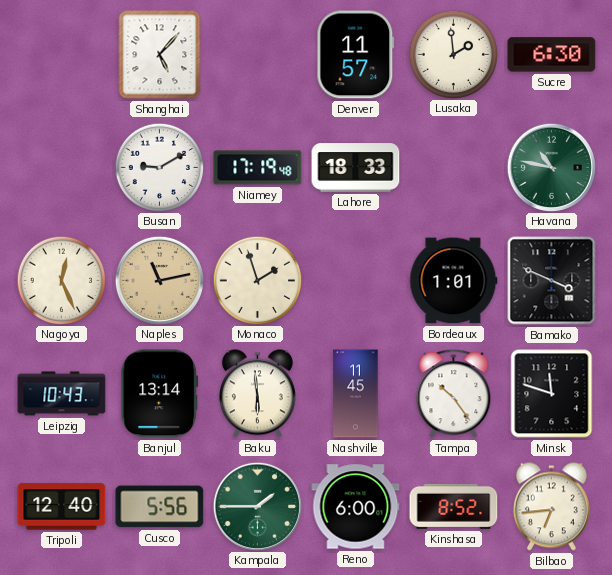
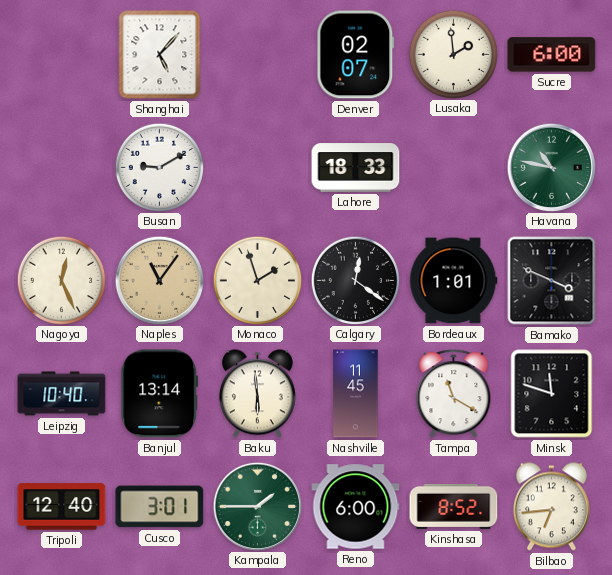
Denver: 11:57 -> 02:07
Sucre: 6:30 -> 6:00
Niamey: 17:19 -> none
Naples: 11:13 -> 11:06
Calgary: none -> 12:21
Leipzig: 10:43 -> 10:40
Tampa: 10:24 -> 11:20
Cusco: 5:56 -> 3:01
